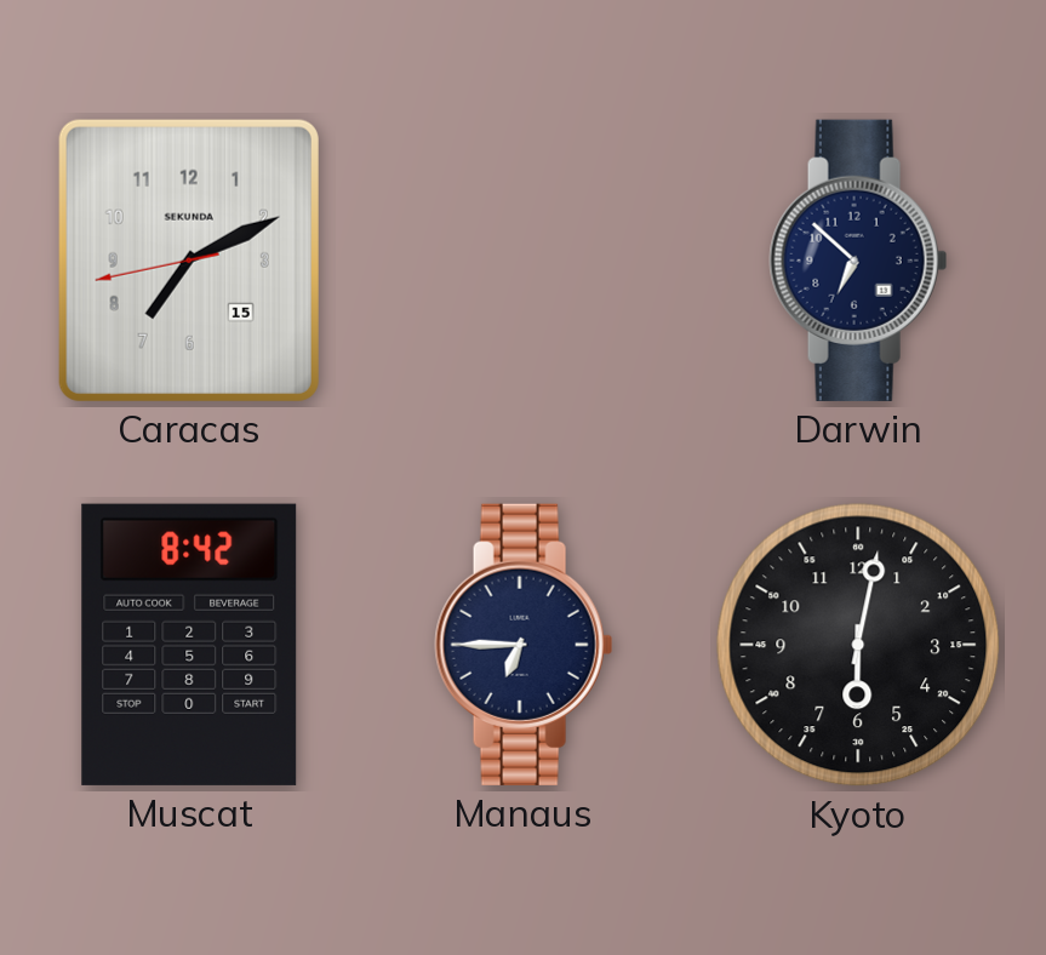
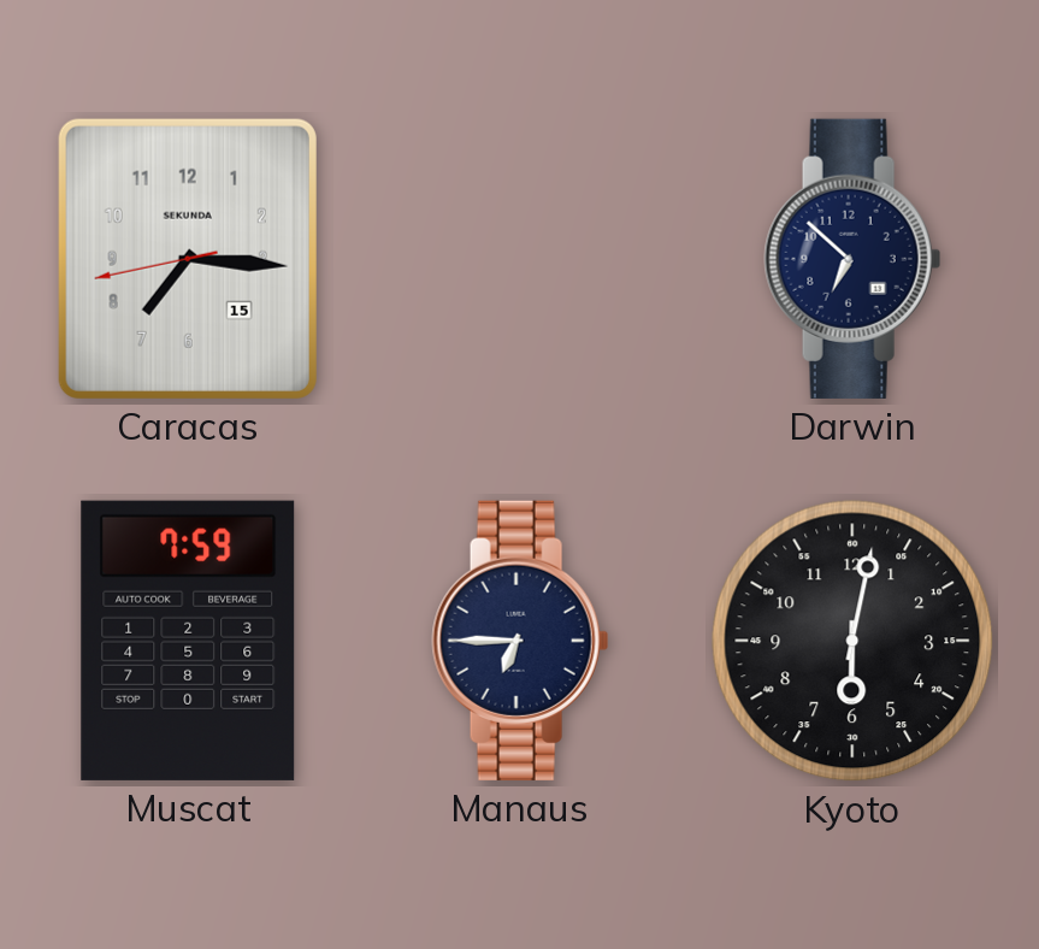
Caracas: 7:10 -> 7:15
Muscat: 8:42 -> 7:59
